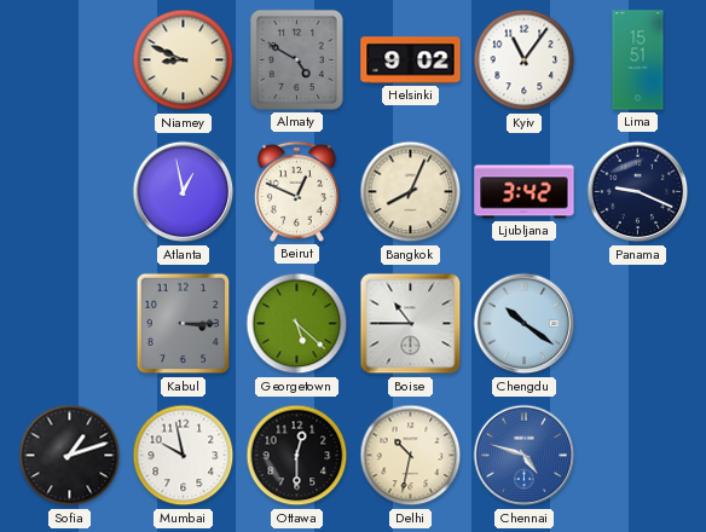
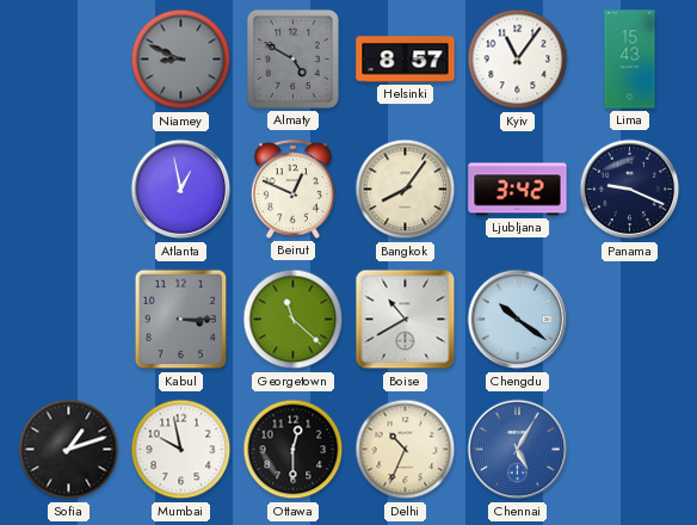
Niamey dial: cream -> grey
Helsinki: 9:02 -> 8:57
Lima: 15:51 -> 15:43
Bangkok: 8:04 -> 8:06
Georgetown: 5:22 -> 11:22
Boise: 10:45 -> 10:40
Delhi: 10:32 -> 10:34
Chennai: 4:48 -> 5:05
